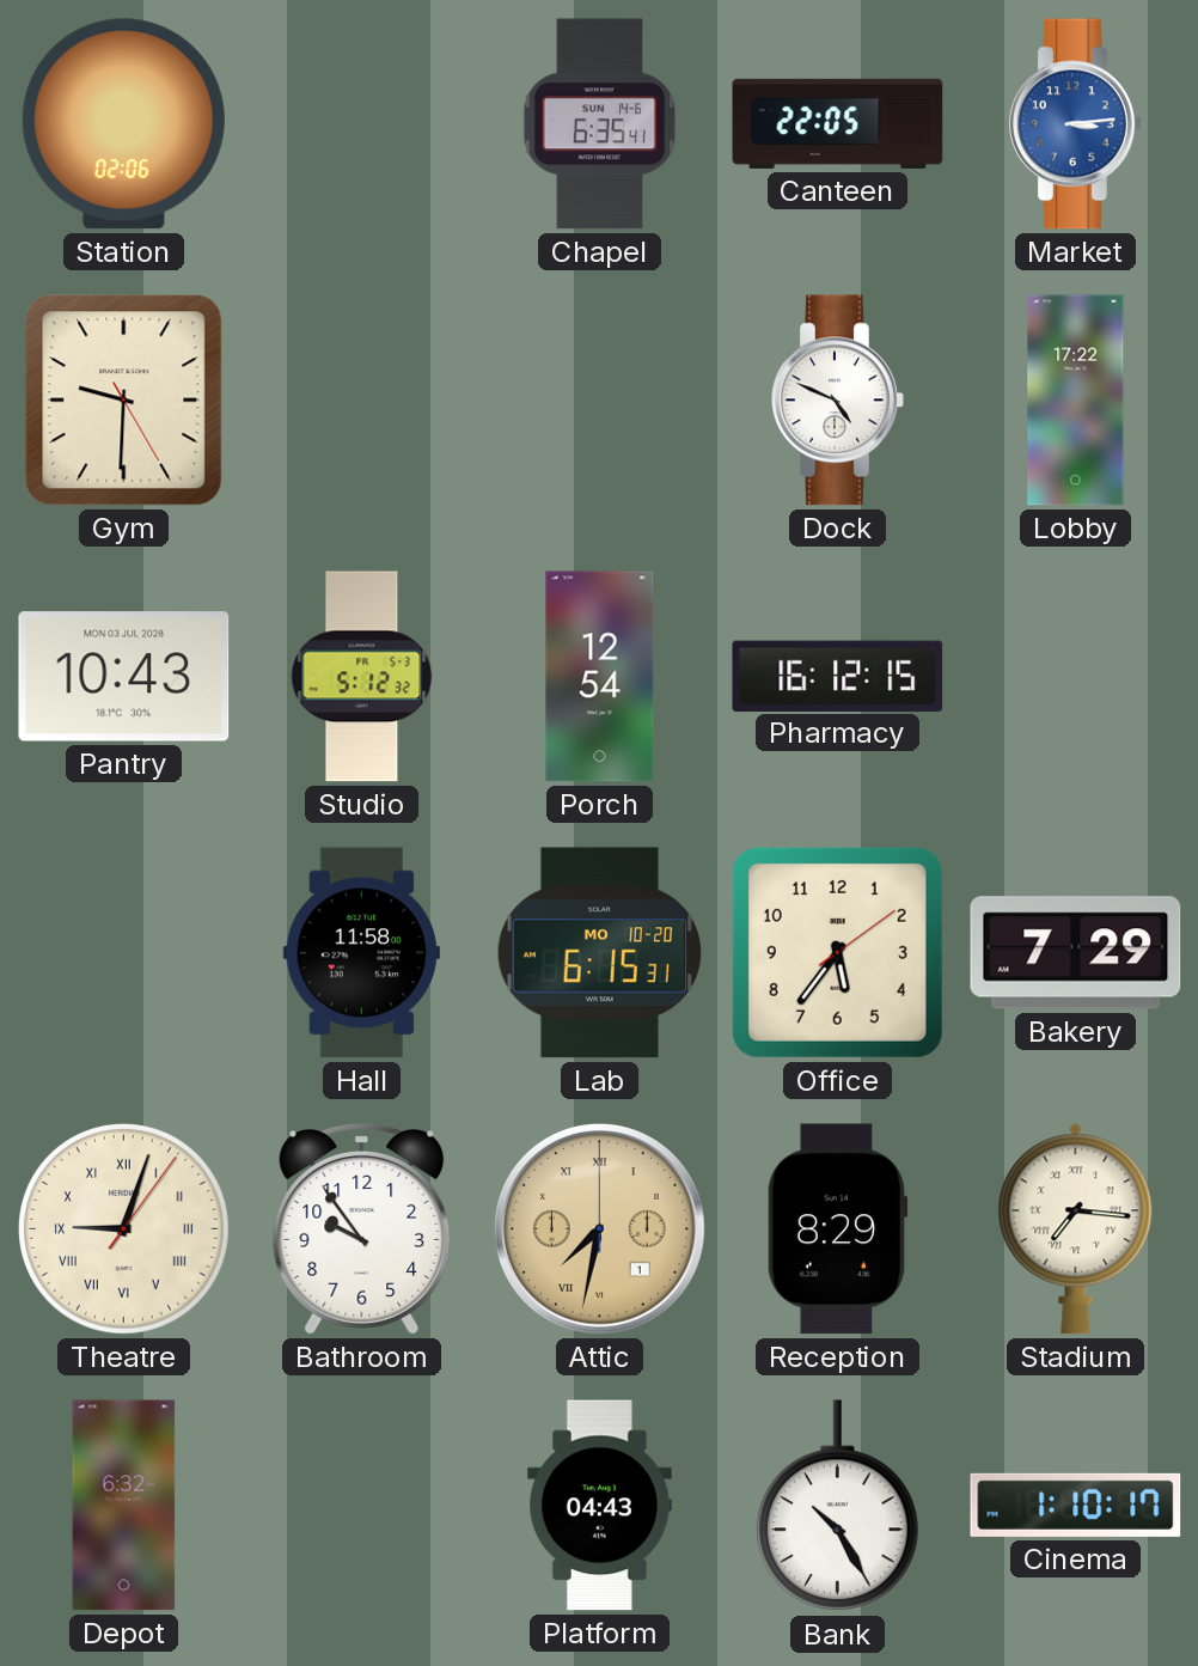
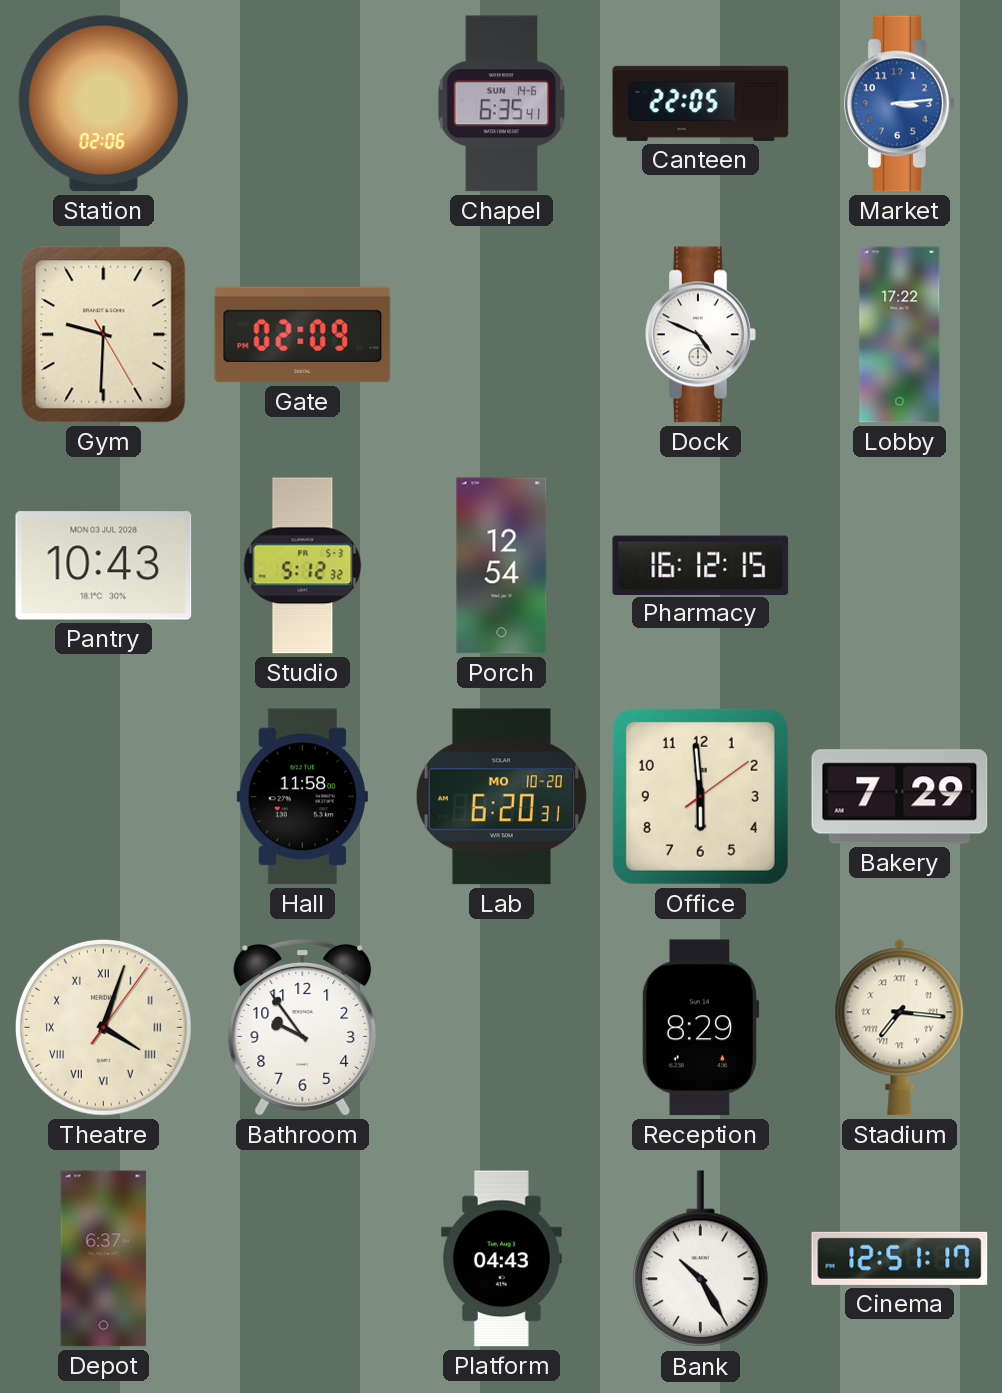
Gate: none -> 02:09
Lab: 6:15 -> 6:20
Office: 5:36 -> 5:59
Theatre: 9:03 -> 4:03
Attic: 7:32 -> none
Depot: 6:32 -> 6:37
Cinema: 1:10 -> 12:51
